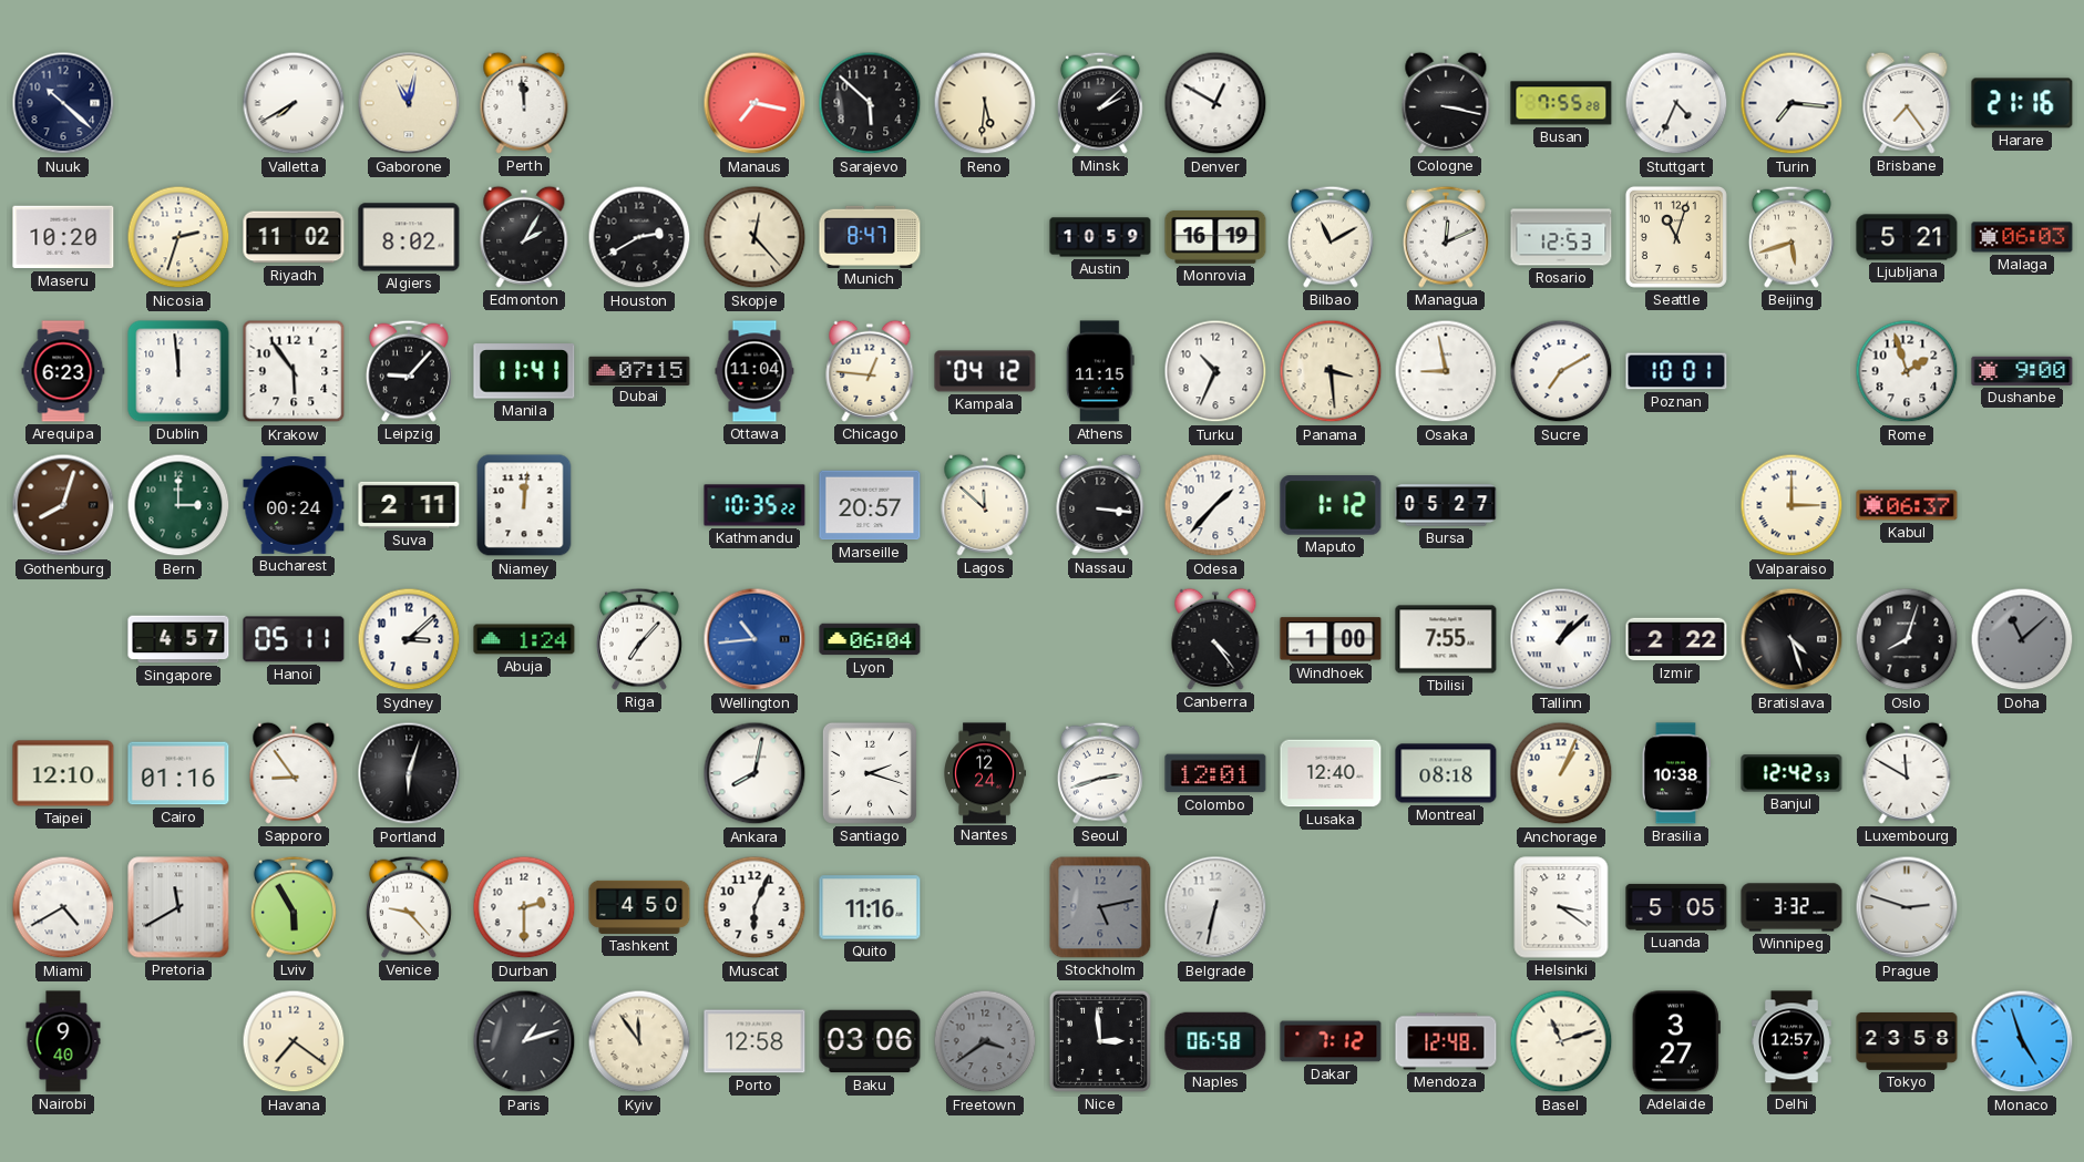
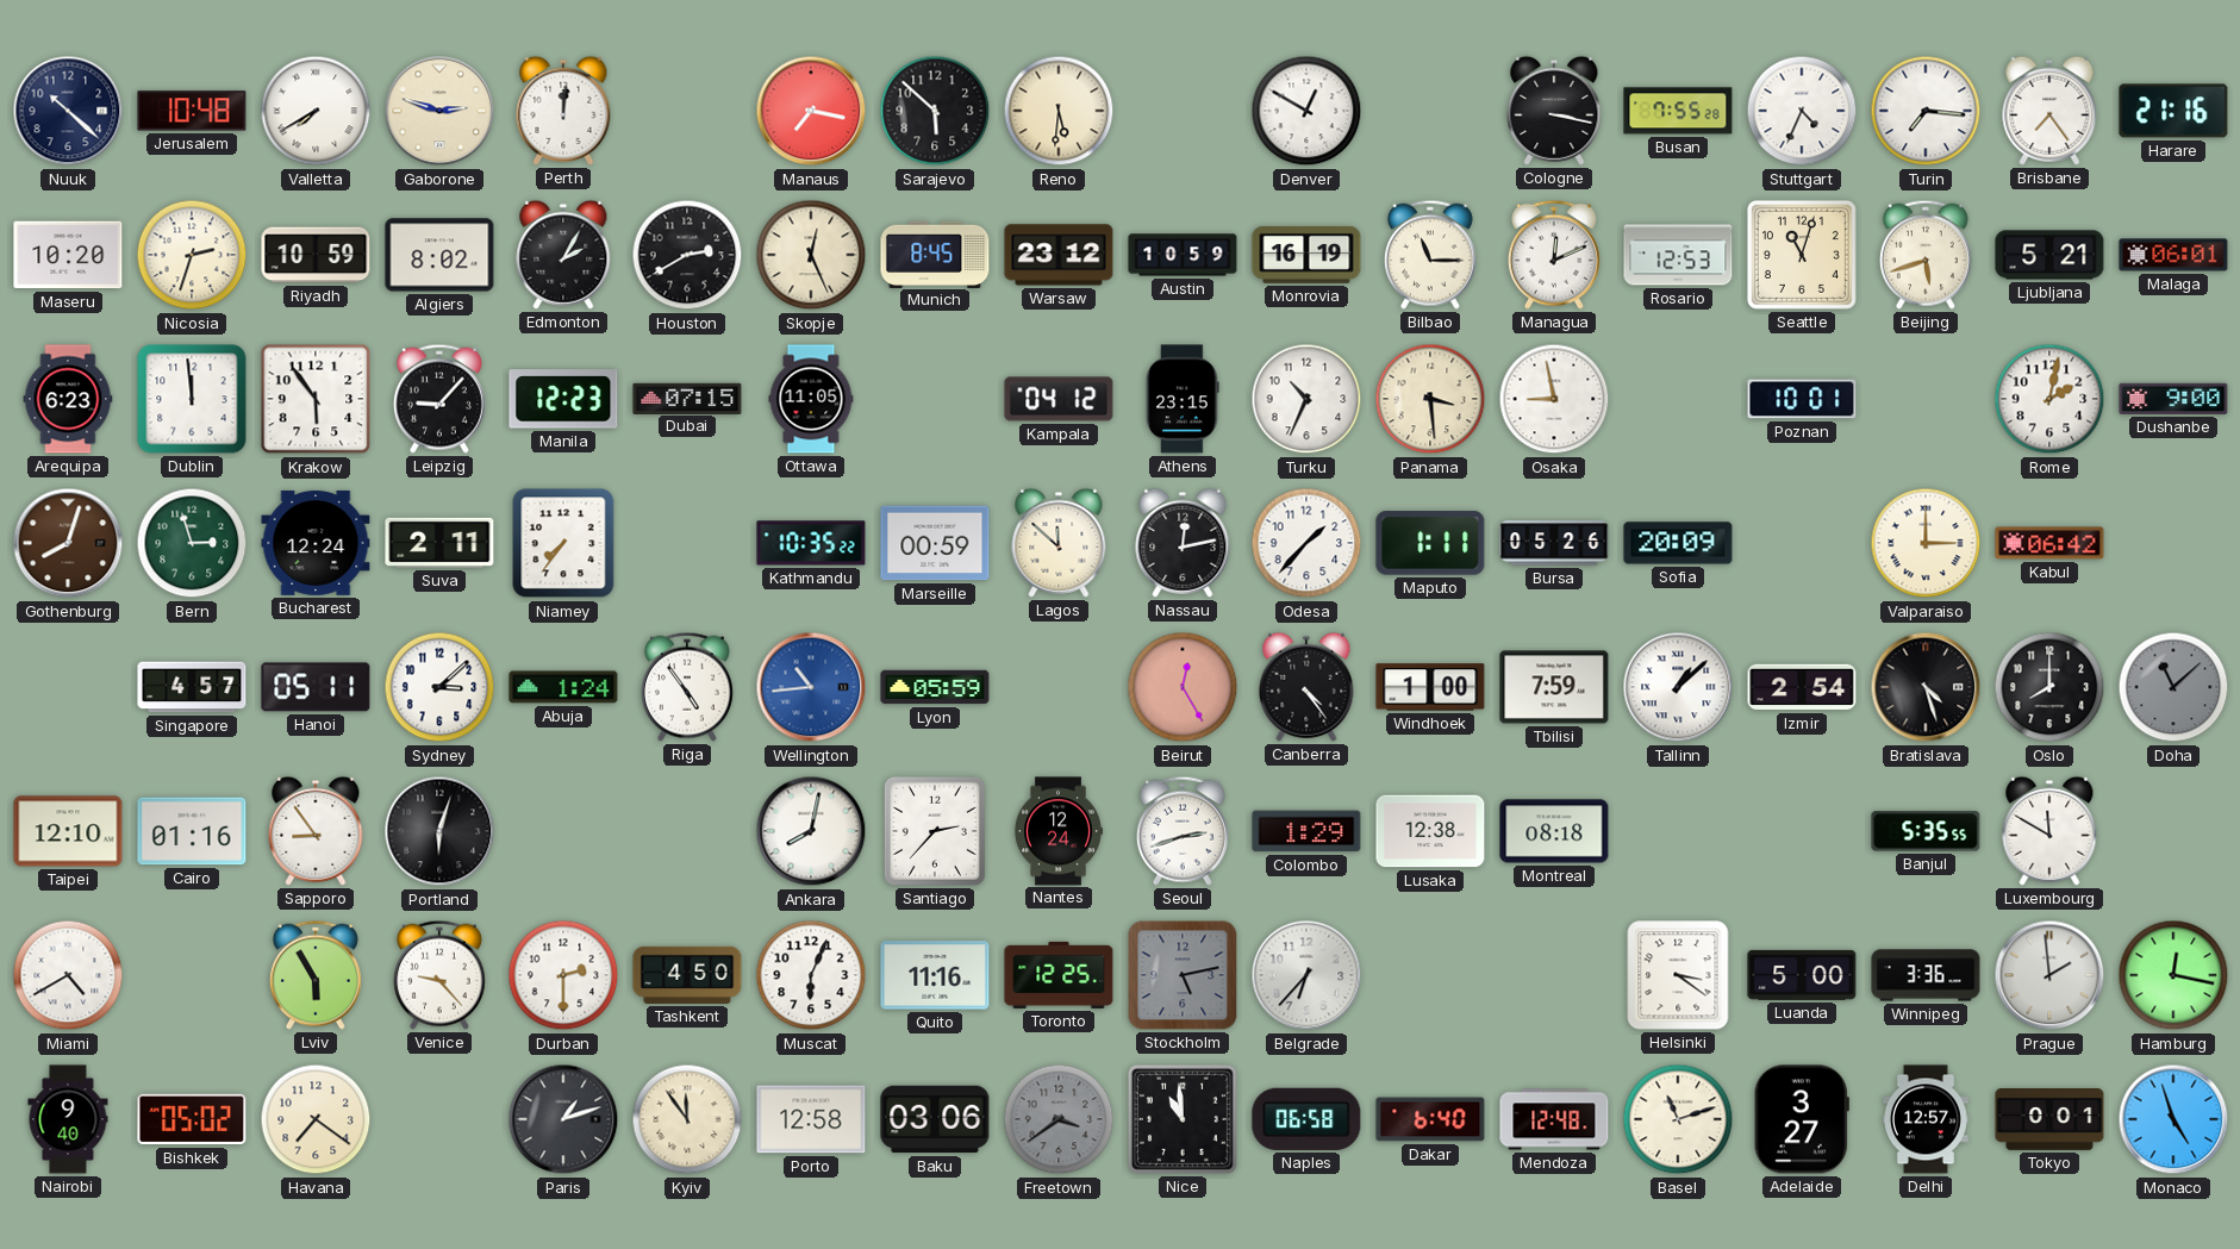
Jerusalem: none -> 10:48
Gaborone: 11:02 -> 2:48
Perth: 11:59 -> 12:01
Minsk: 2:08 -> none
Riyadh: 11:02 -> 10:59
Skopje: 12:23 -> 12:26
Munich: 8:47 -> 8:45
Warsaw: none -> 23:12
Bilbao: 11:10 -> 11:15
Malaga: 06:03 -> 06:01
Manila: 11:41 -> 12:23
Ottawa: 11:04 -> 11:05
Chicago: 12:46 -> none
Athens: 11:15 -> 23:15
Sucre: 7:10 -> none
Rome: 1:57 -> 2:02
Bern: 3:00 -> 2:57
Bucharest: 00:24 -> 12:24
Niamey: 12:01 -> 7:36
Marseille: 20:57 -> 00:59
Nassau: 3:16 -> 12:13
Maputo: 1:12 -> 1:11
Bursa: 05:27 -> 05:26
Sofia: none -> 20:09
Kabul: 06:37 -> 06:42
Riga: 7:07 -> 4:54
Lyon: 06:04 -> 05:59
Beirut: none -> 12:25
Tbilisi: 7:55 -> 7:59
Izmir: 2:22 -> 2:54
Oslo: 8:03 -> 8:00
Santiago: 2:18 -> 2:37
Colombo: 12:01 -> 1:29
Lusaka: 12:40 -> 12:38
Anchorage: 1:04 -> none
Brasilia: 10:38 -> none
Banjul: 12:42 -> 5:35
Pretoria: 11:40 -> none
Toronto: none -> 12:25
Belgrade: 6:32 -> 6:37
Luanda: 5:05 -> 5:00
Winnipeg: 3:32 -> 3:36
Prague: 2:48 -> 1:59
Hamburg: none -> 12:17
Bishkek: none -> 05:02
Nice: 2:59 -> 10:59
Dakar: 7:12 -> 6:40
Tokyo: 23:58 -> 0:01
